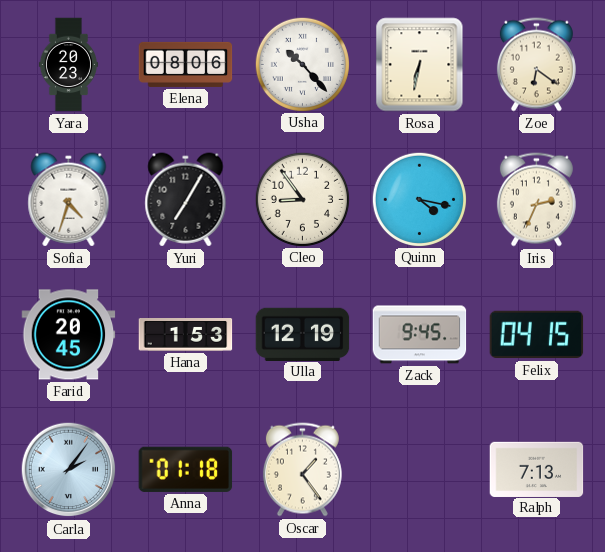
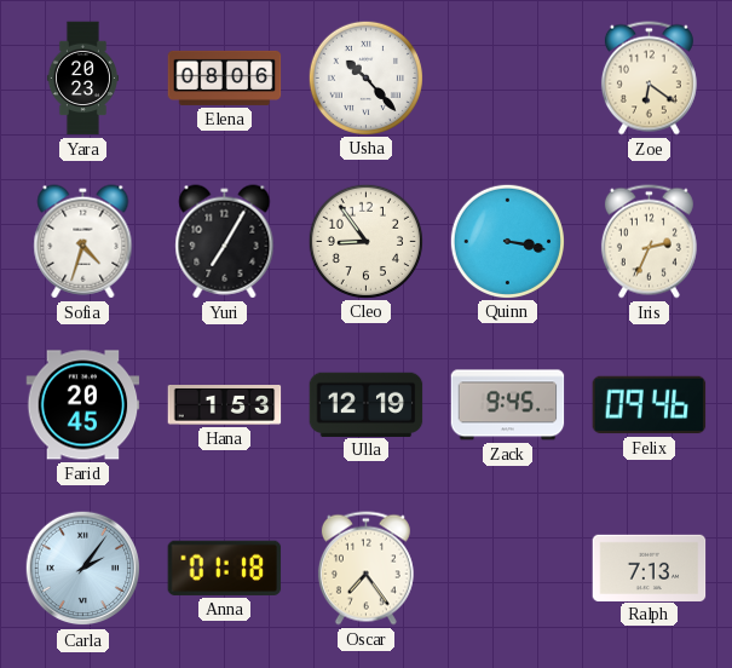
Rosa: 6:32 -> none
Quinn: 4:17 -> 3:17
Felix: 04:15 -> 09:46
Oscar: 1:24 -> 7:24
